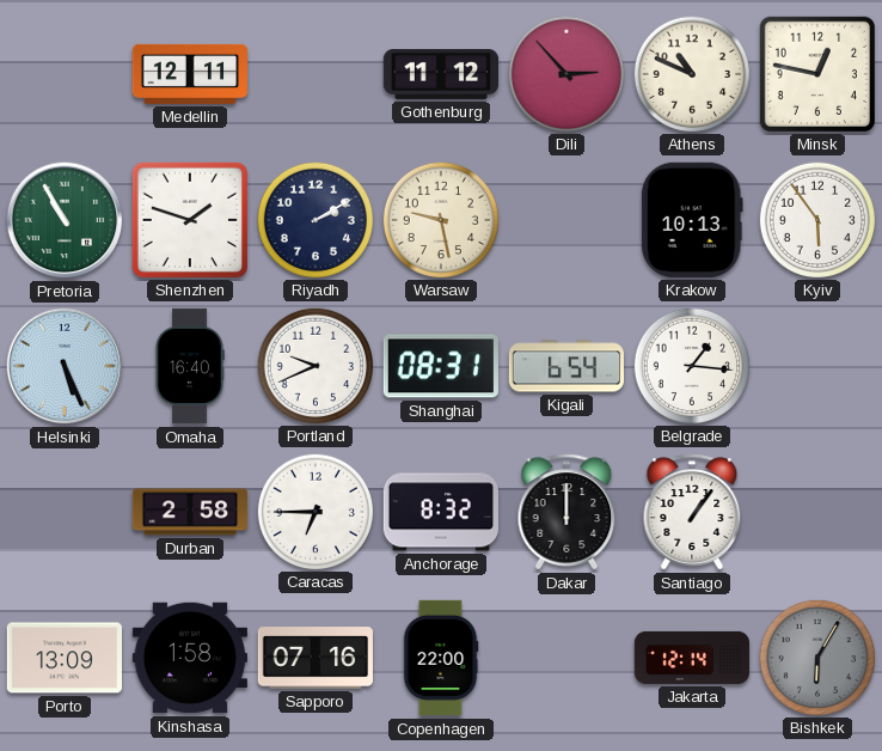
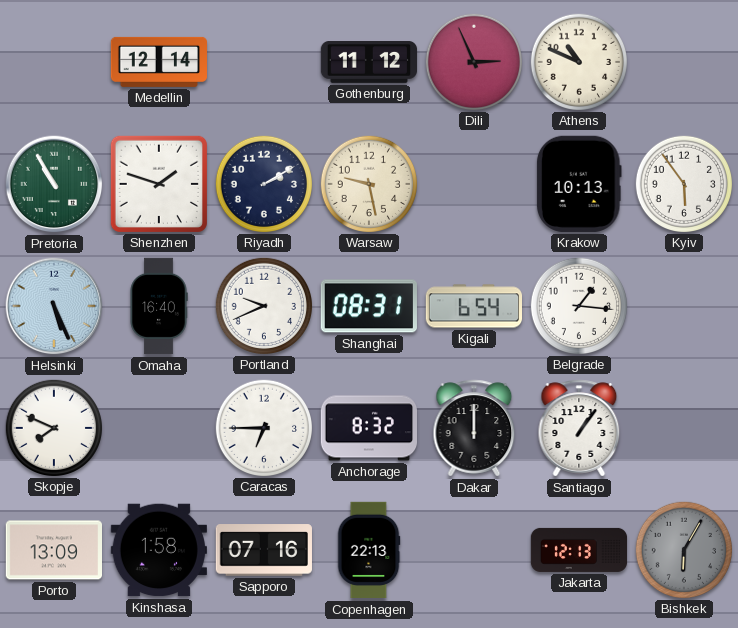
Medellin: 12:11 -> 12:14
Dili: 2:53 -> 2:56
Minsk: 12:47 -> none
Skopje: none -> 7:49
Durban: 2:58 -> none
Copenhagen: 22:00 -> 22:13
Jakarta: 12:14 -> 12:13
